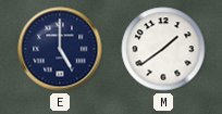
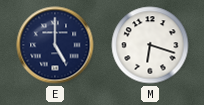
M: 1:39 -> 6:18
